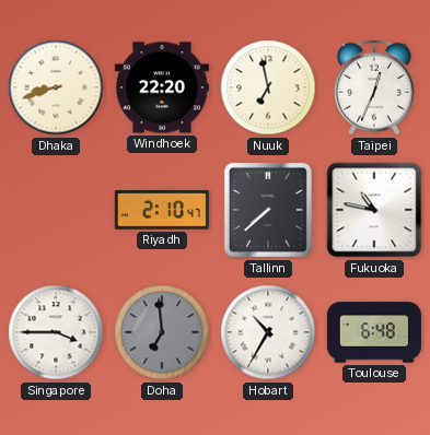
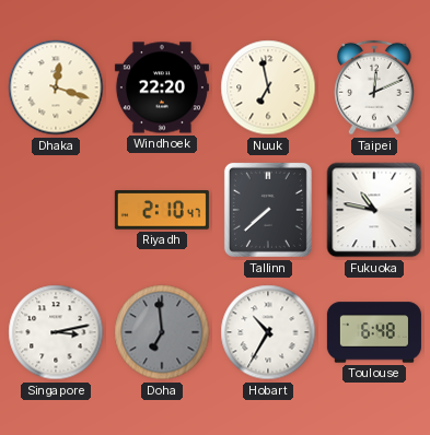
Dhaka: 8:42 -> 12:18
Taipei: 12:34 -> 12:11
Singapore: 3:45 -> 3:13
